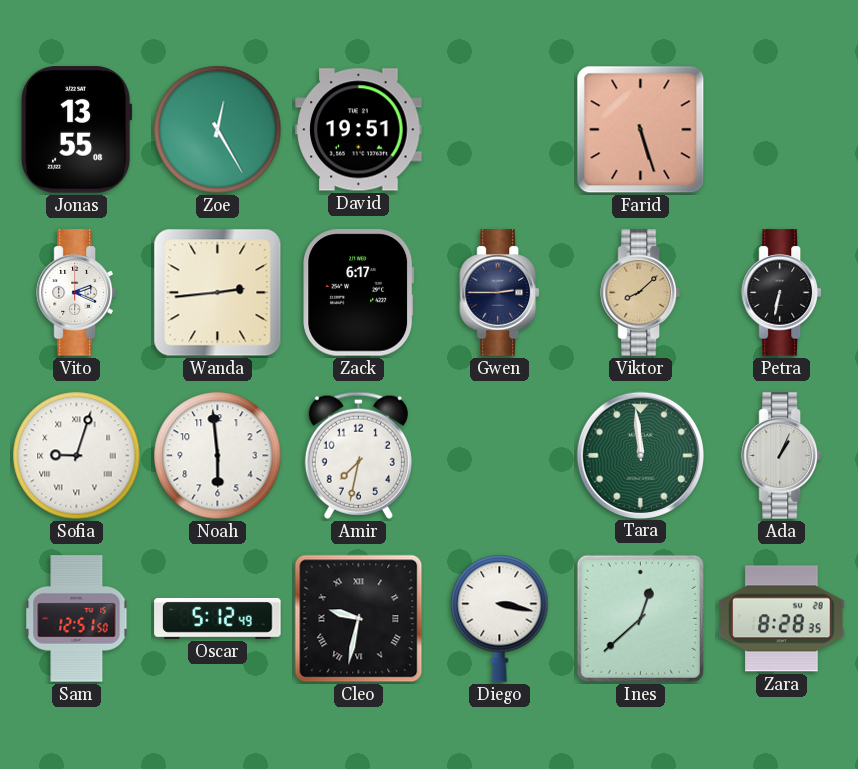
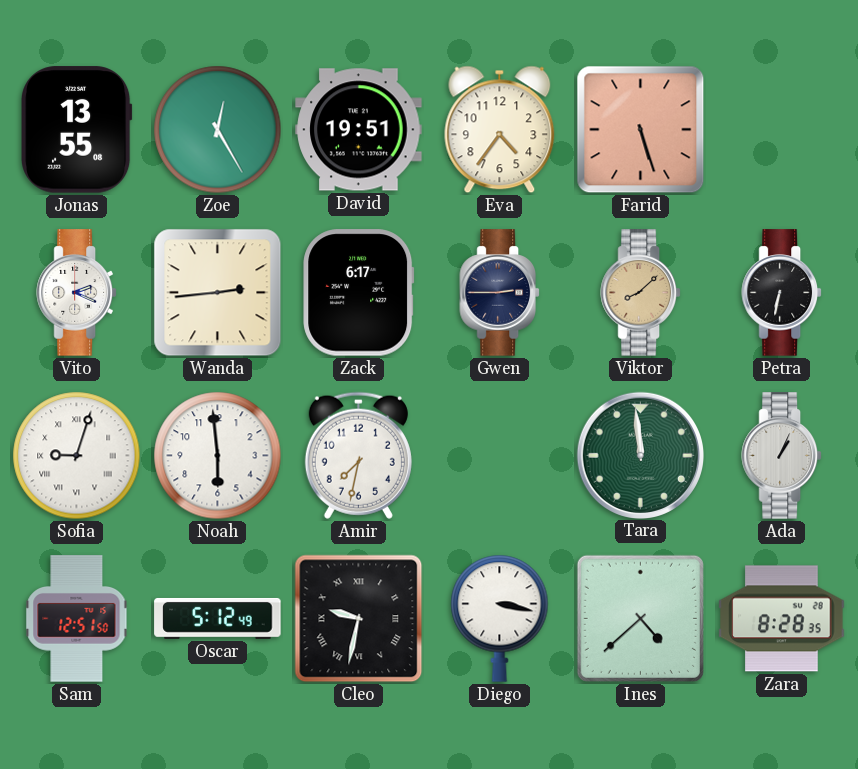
Eva: none -> 4:36
Ines: 12:38 -> 4:38
